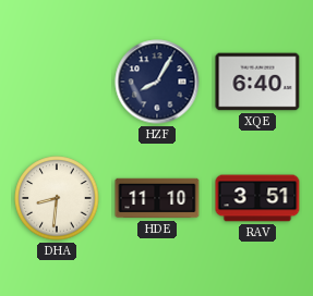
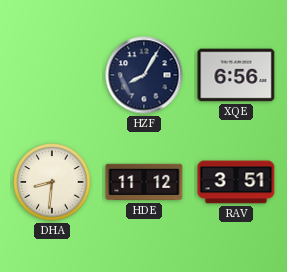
XQE: 6:40 -> 6:56
HDE: 11:10 -> 11:12
